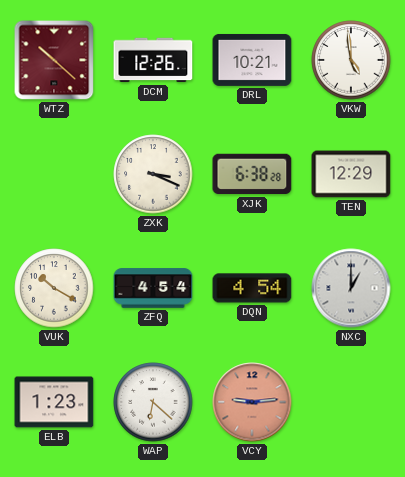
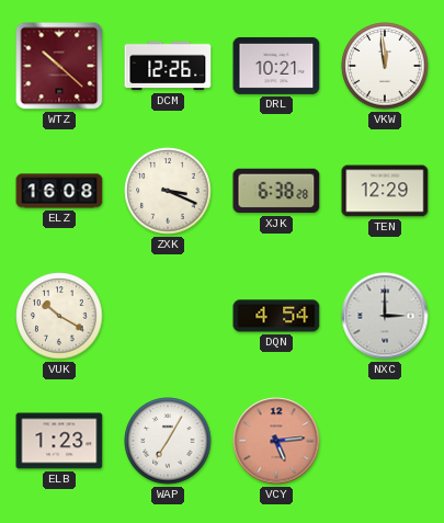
VKW: 4:59 -> 11:59
ELZ: none -> 16:08
ZFQ: 4:54 -> none
NXC: 1:00 -> 3:00
WAP: 6:22 -> 7:05
VCY: 9:14 -> 5:14
